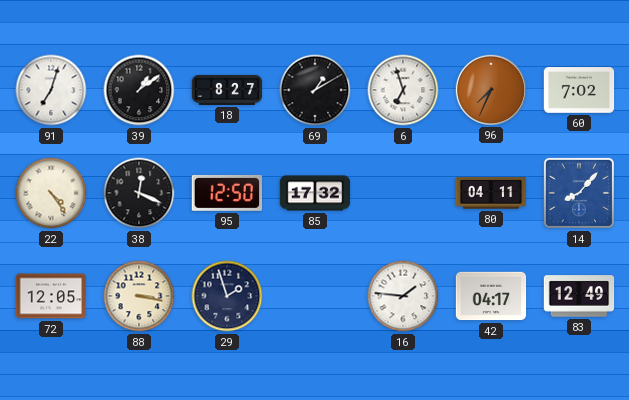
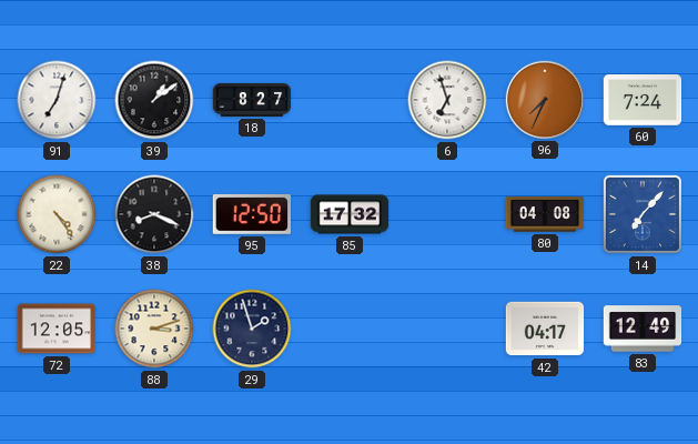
69: 1:10 -> none
60: 7:02 -> 7:24
38: 12:19 -> 8:19
80: 04:11 -> 04:08
14: 8:07 -> 7:07
88: 3:17 -> 3:12
16: 1:46 -> none
